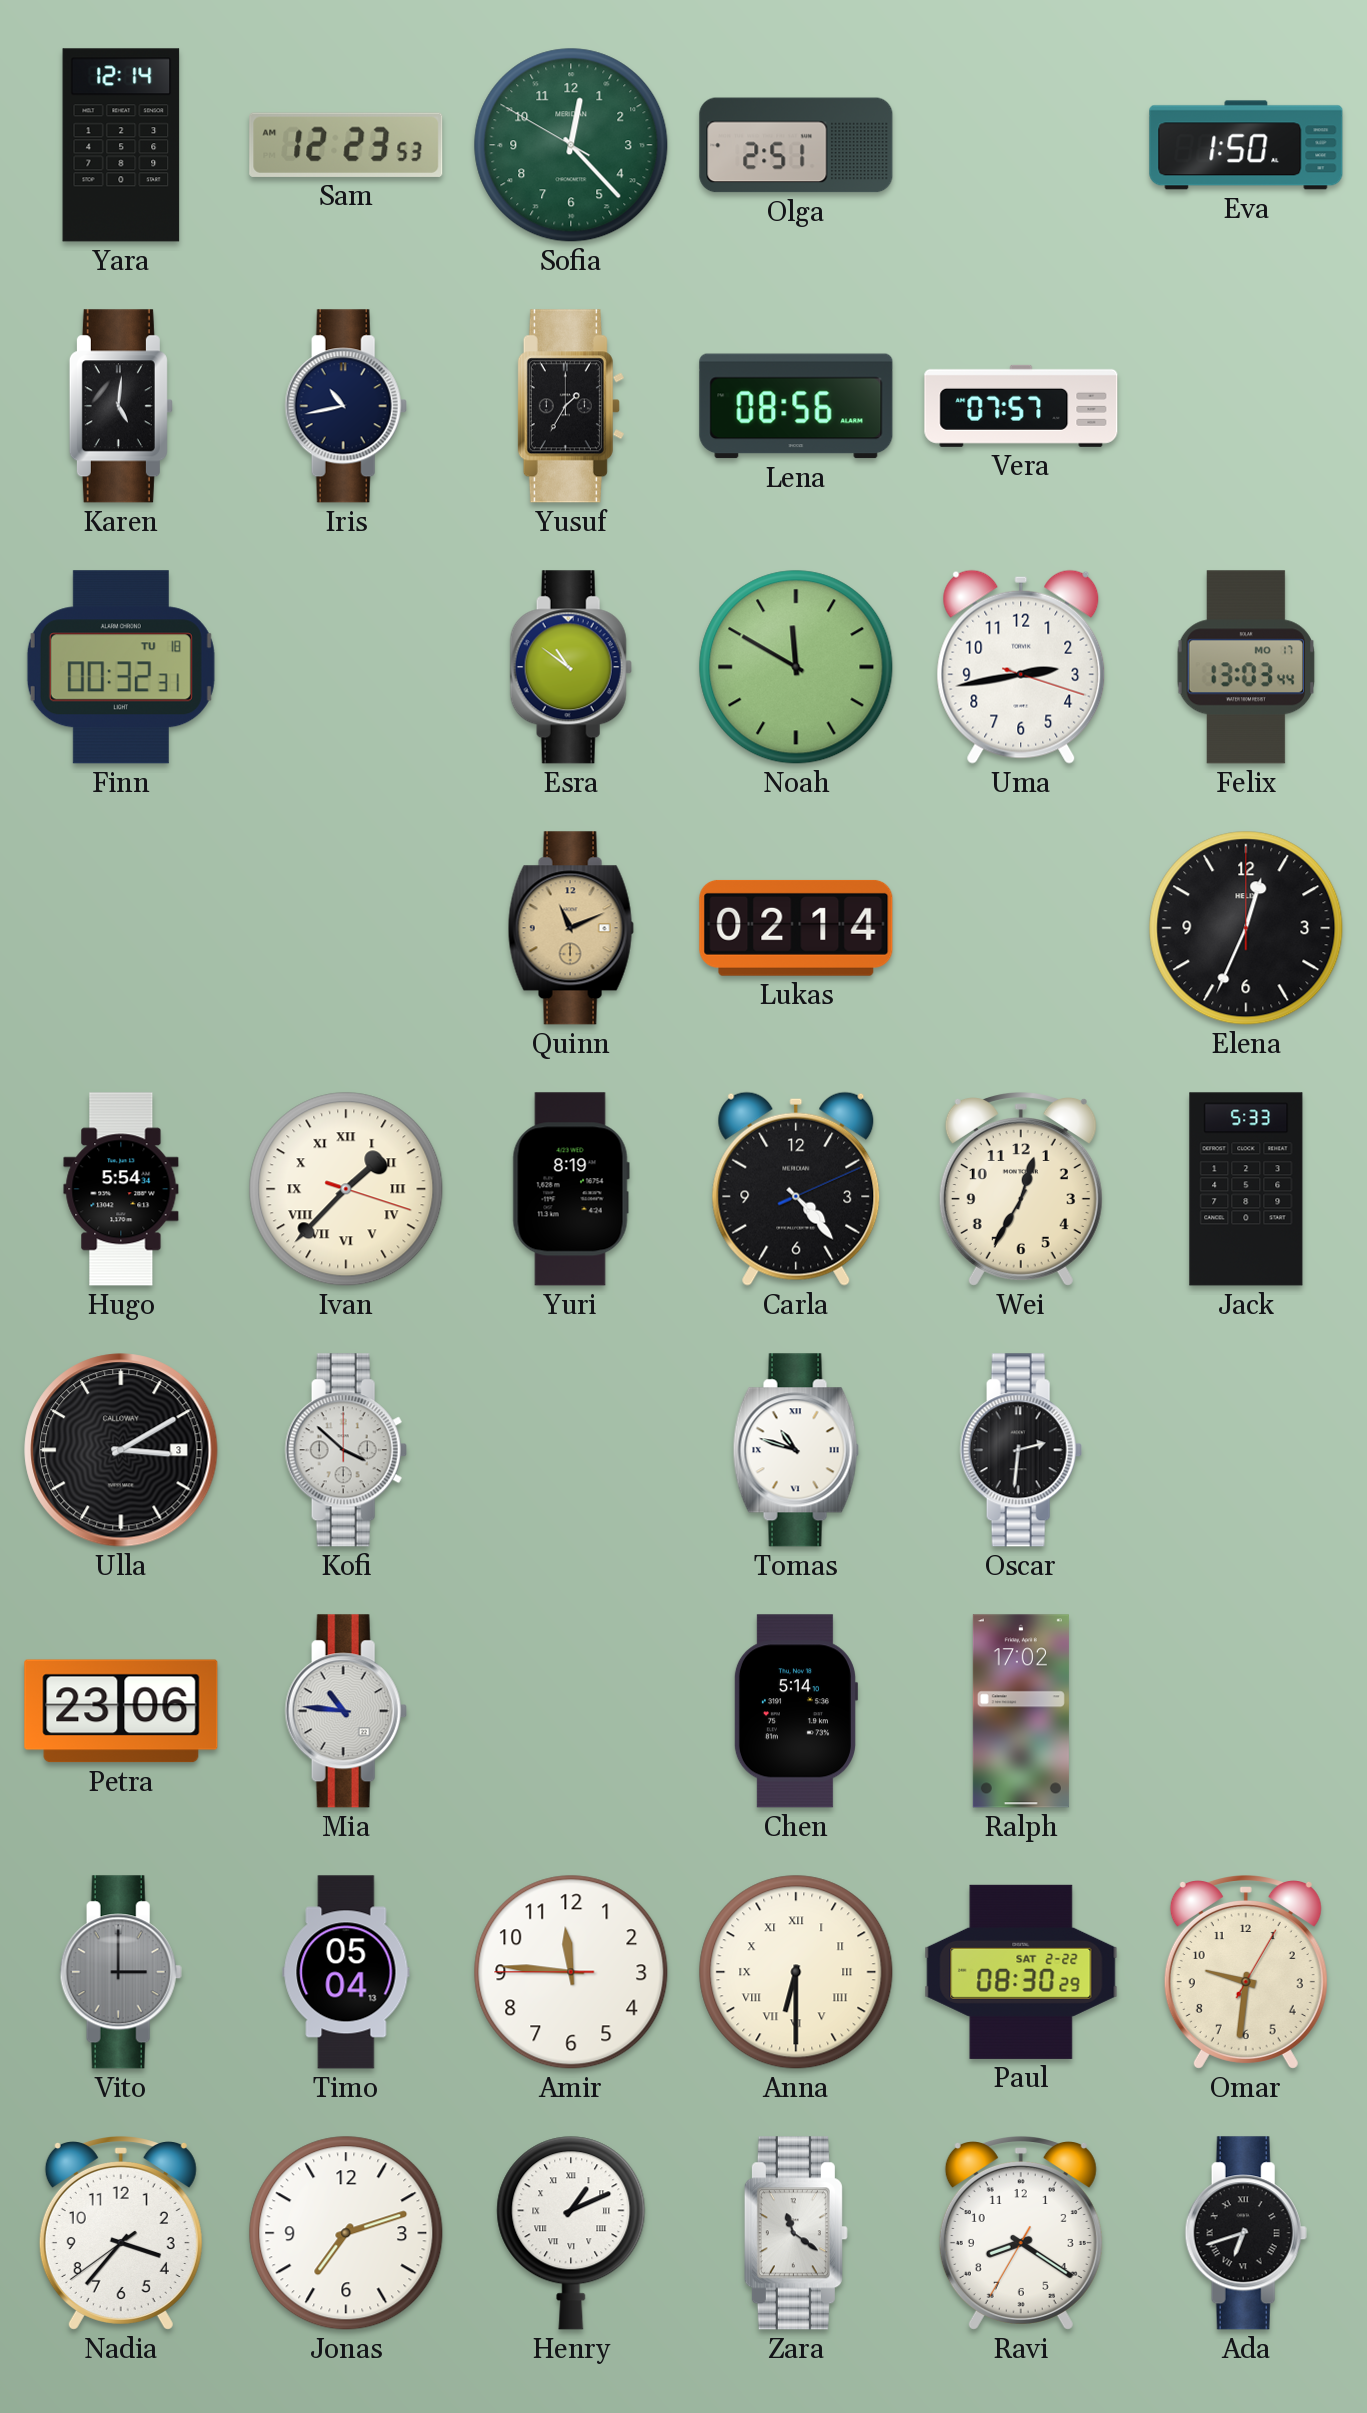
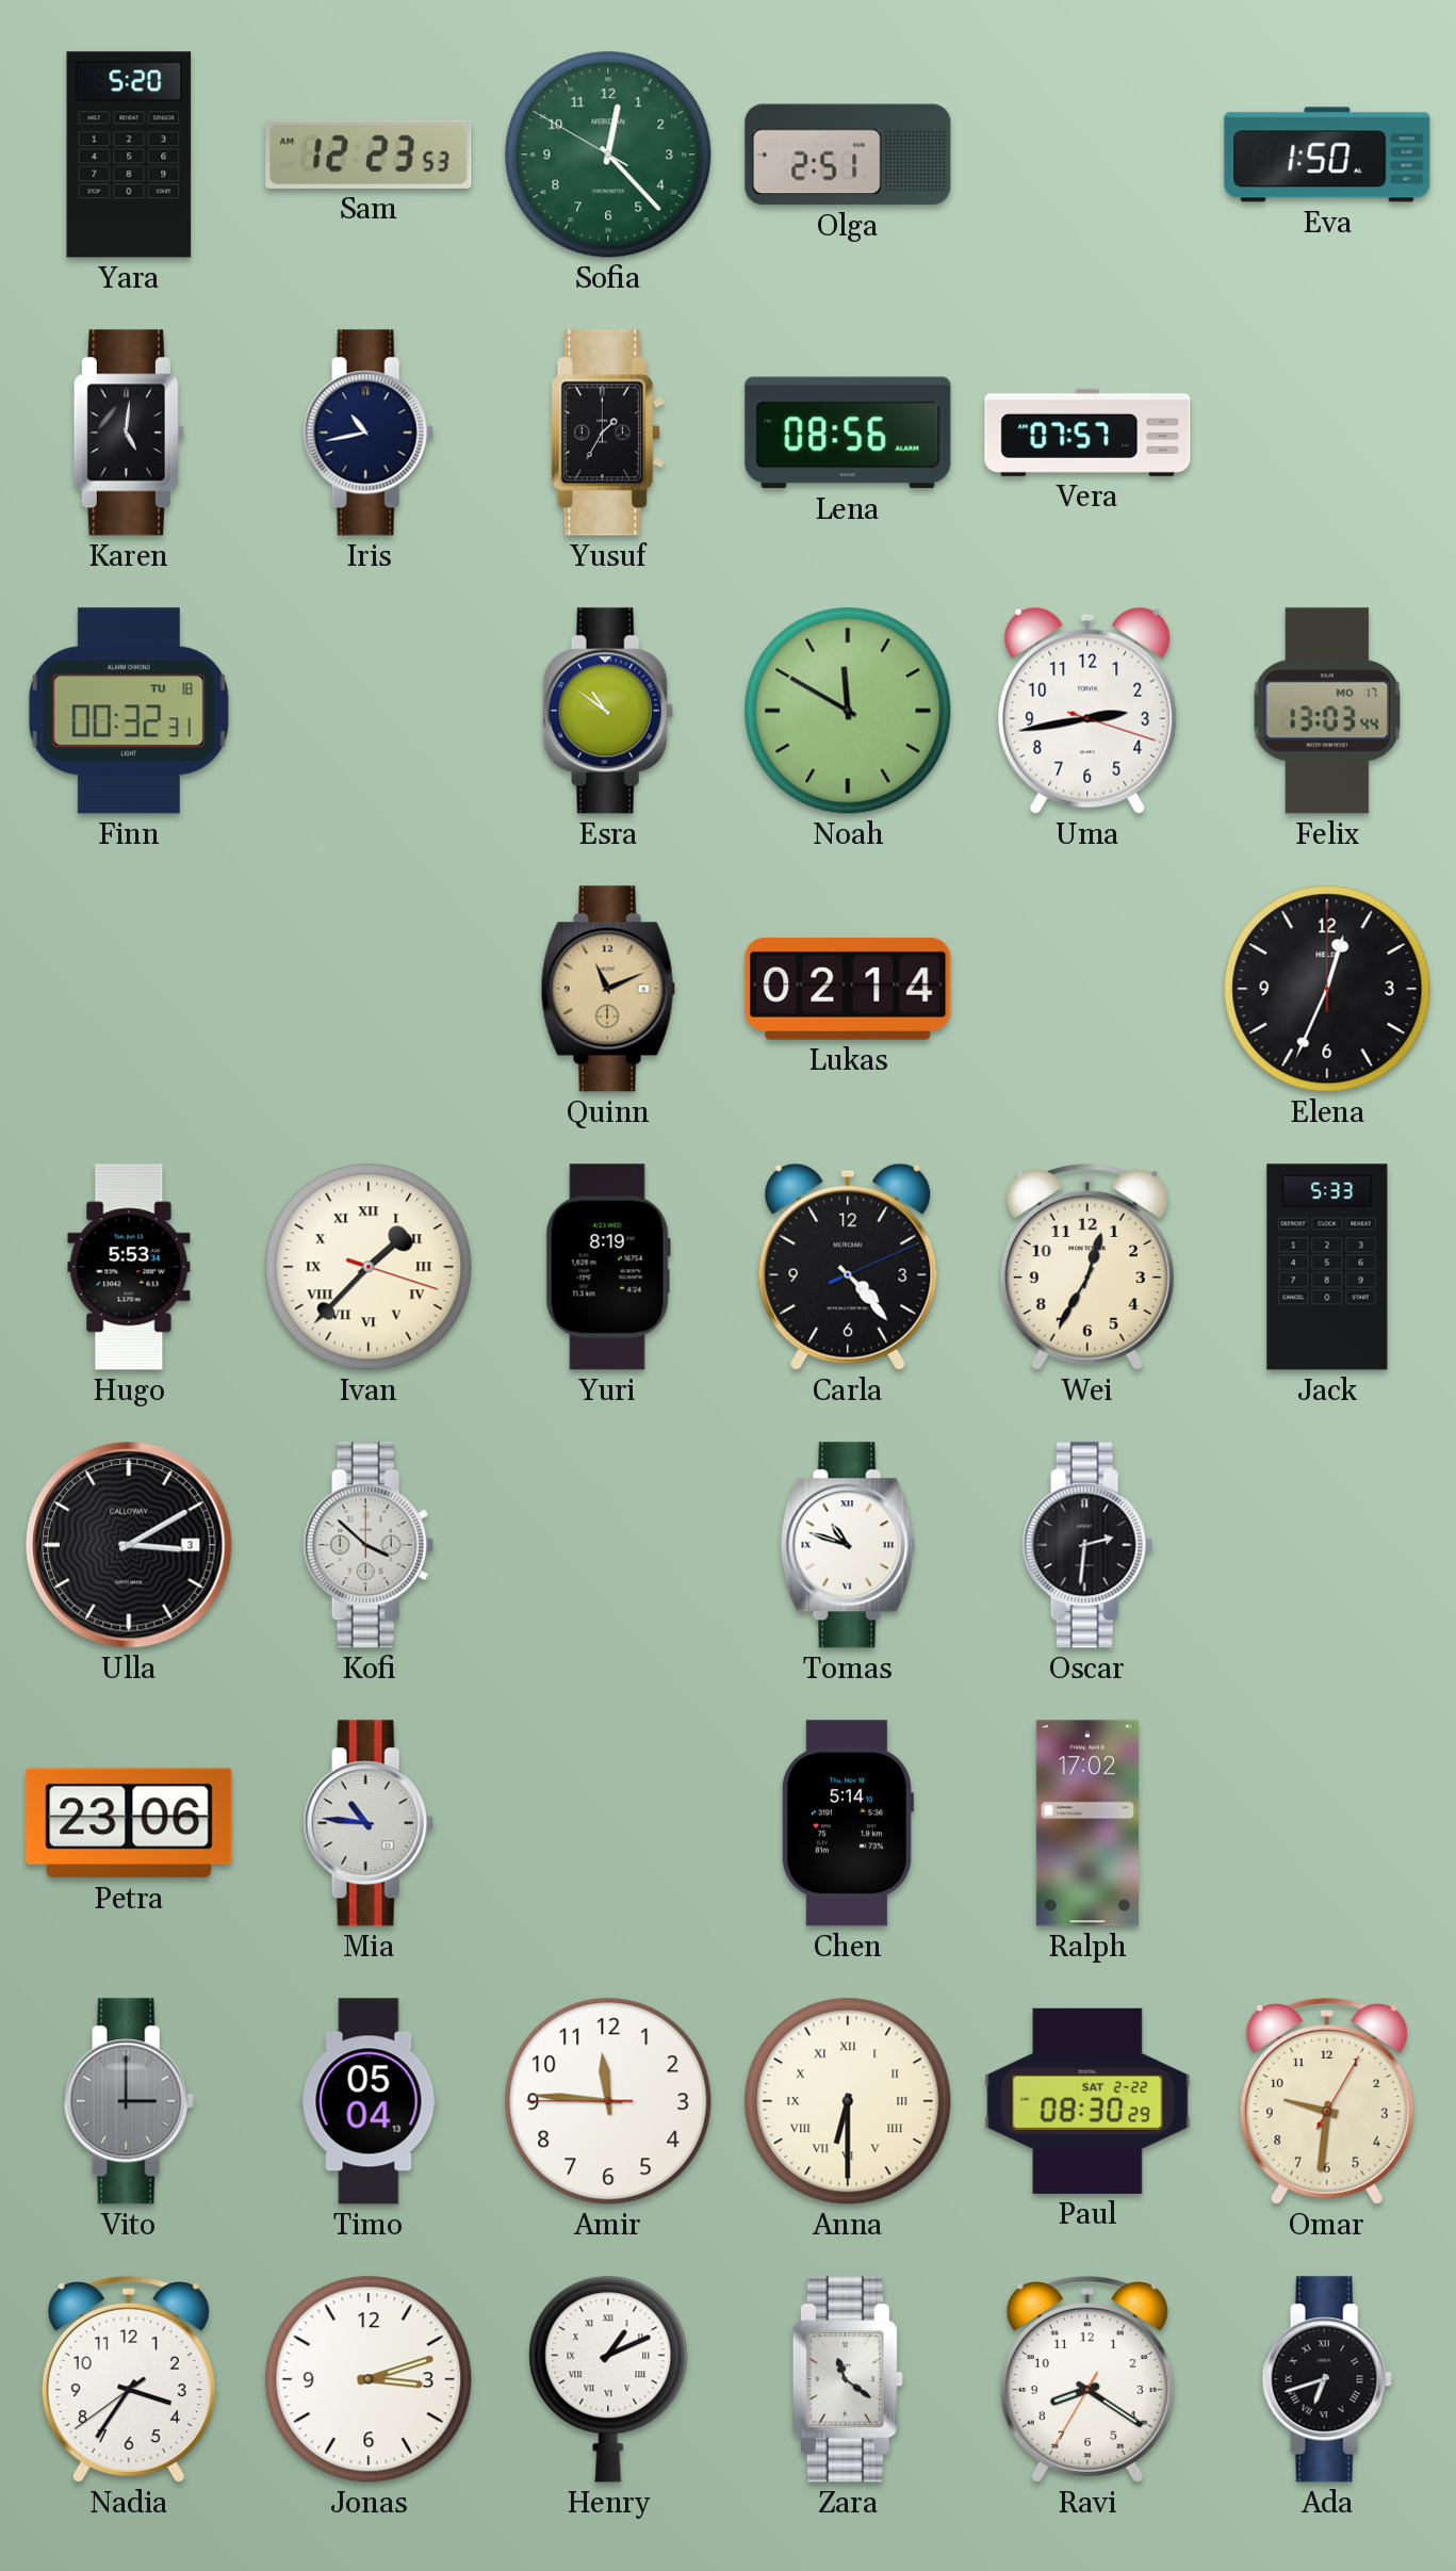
Yara: 12:14 -> 5:20
Hugo: 5:54 -> 5:53
Nadia: 3:36 -> 3:35
Jonas: 7:12 -> 3:12
